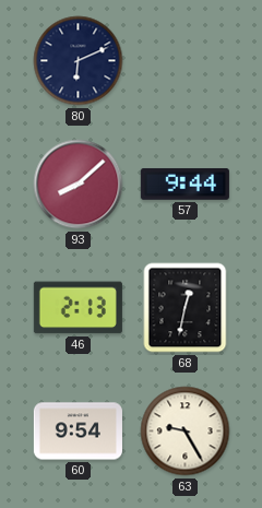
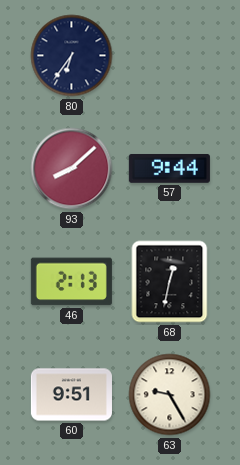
80: 6:11 -> 6:36
60: 9:54 -> 9:51
